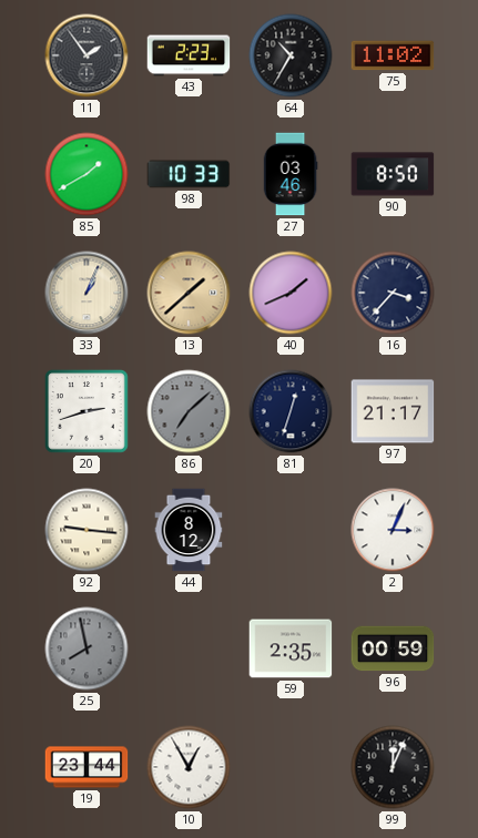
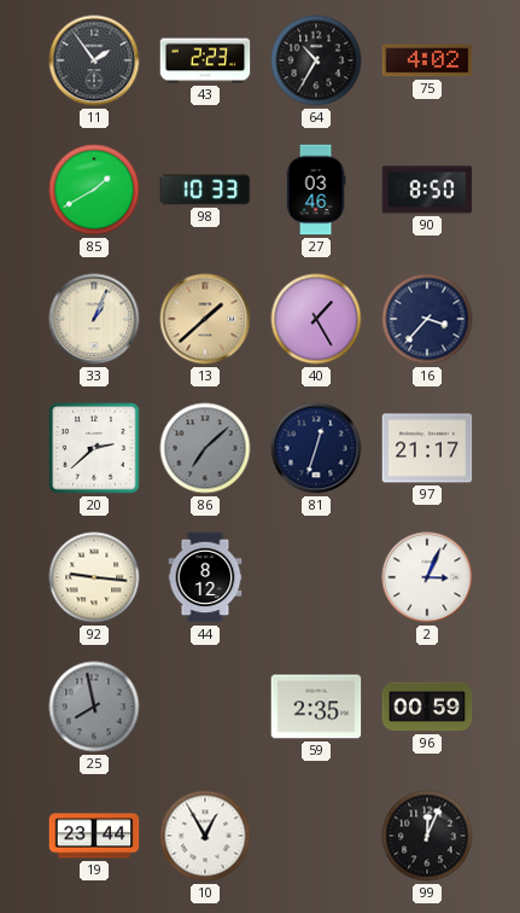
75: 11:02 -> 4:02
40: 1:41 -> 1:25
20: 2:42 -> 2:38
